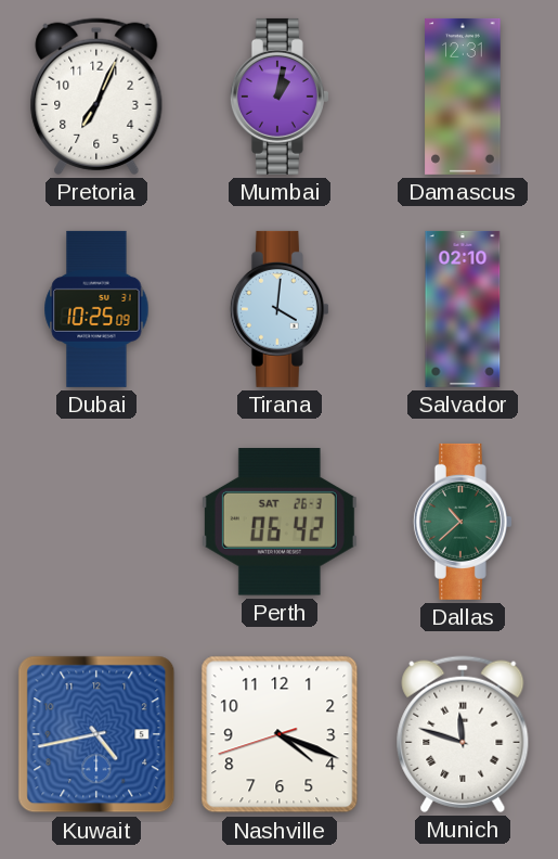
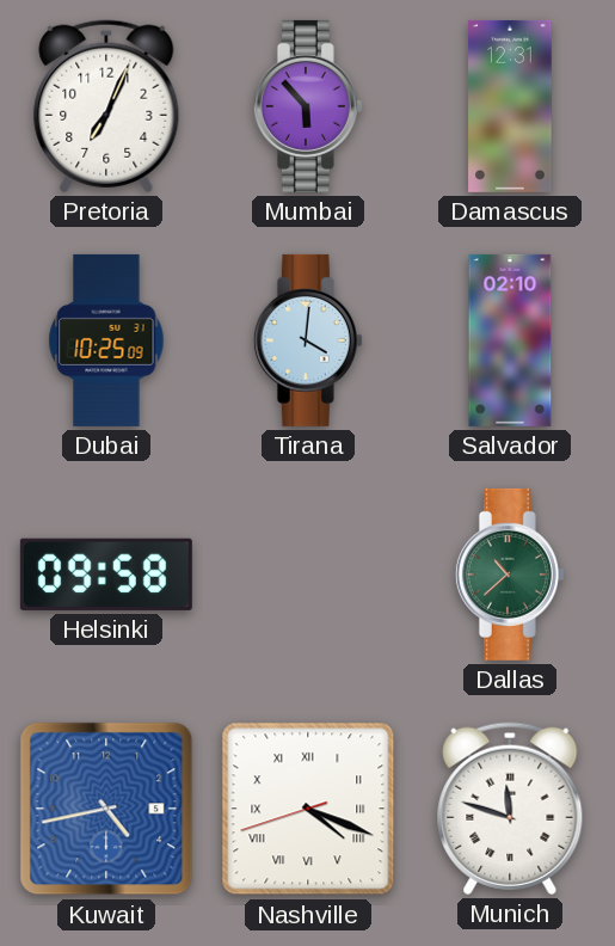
Mumbai: 1:02 -> 5:53
Helsinki: none -> 09:58
Perth: 06:42 -> none
Nashville numerals: Arabic -> Roman
